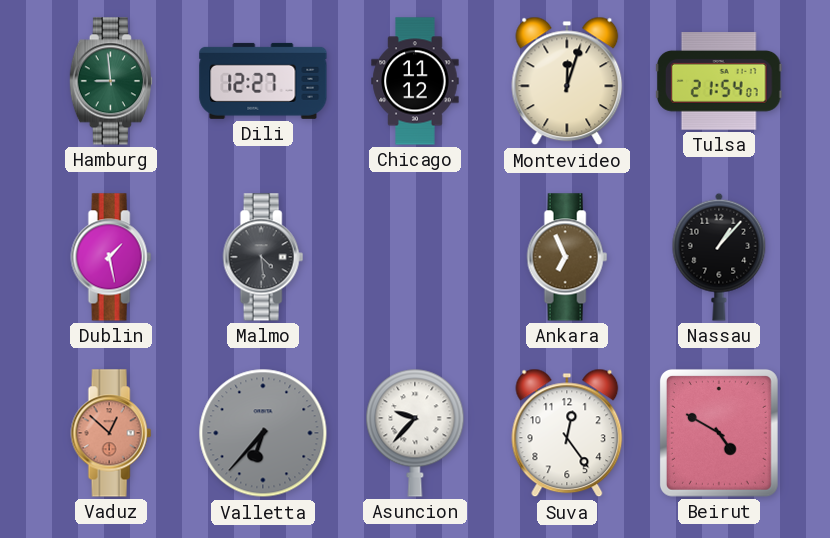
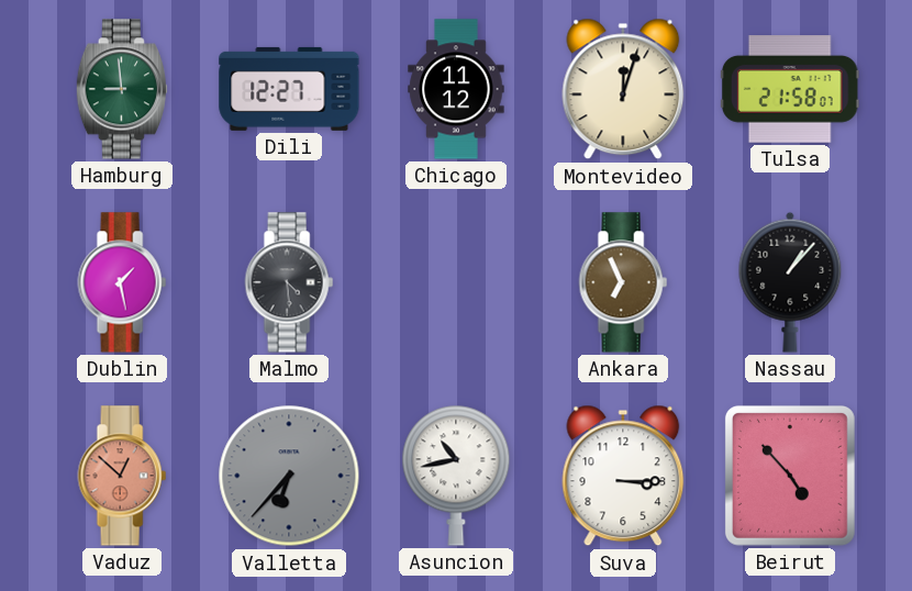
Tulsa: 21:54 -> 21:58
Asuncion: 9:37 -> 10:43
Suva: 12:24 -> 3:15
Beirut: 4:50 -> 4:53
